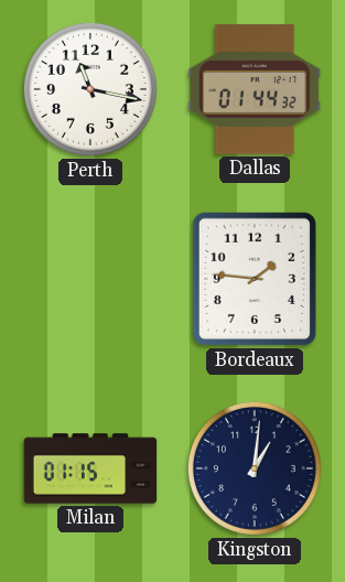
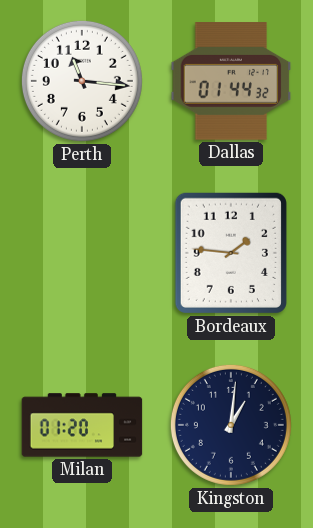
Perth: 11:17 -> 11:16
Milan: 01:15 -> 01:20
